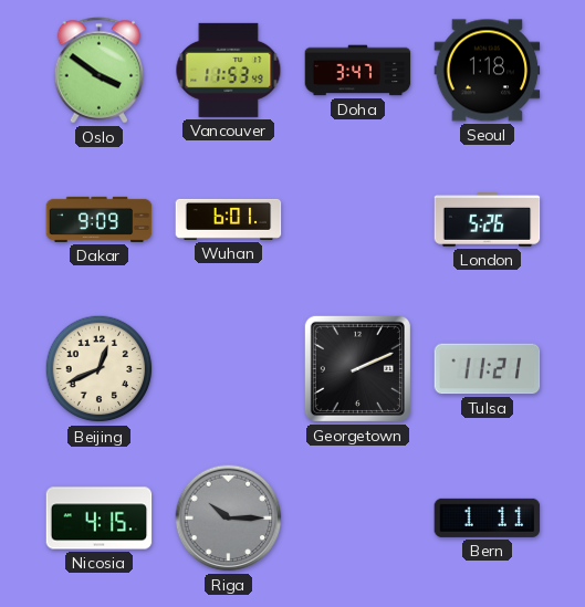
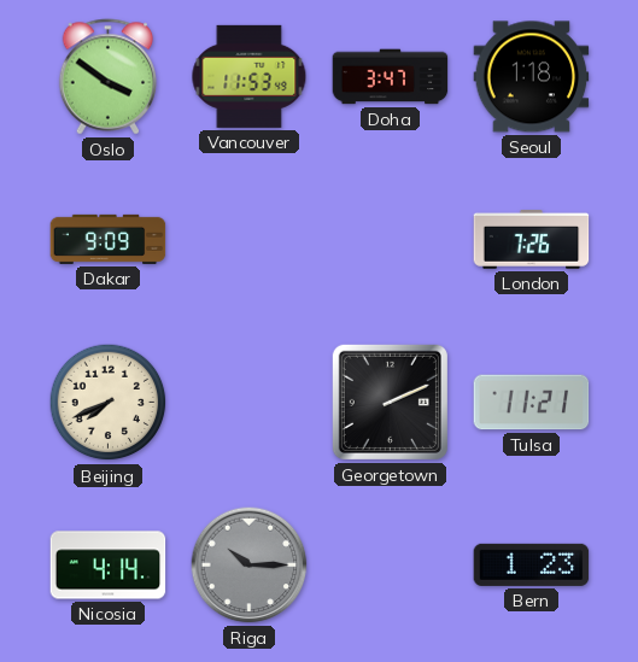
Wuhan: 6:01 -> none
London: 5:26 -> 7:26
Beijing: 12:41 -> 7:41
Nicosia: 4:15 -> 4:14
Bern: 1:11 -> 1:23
